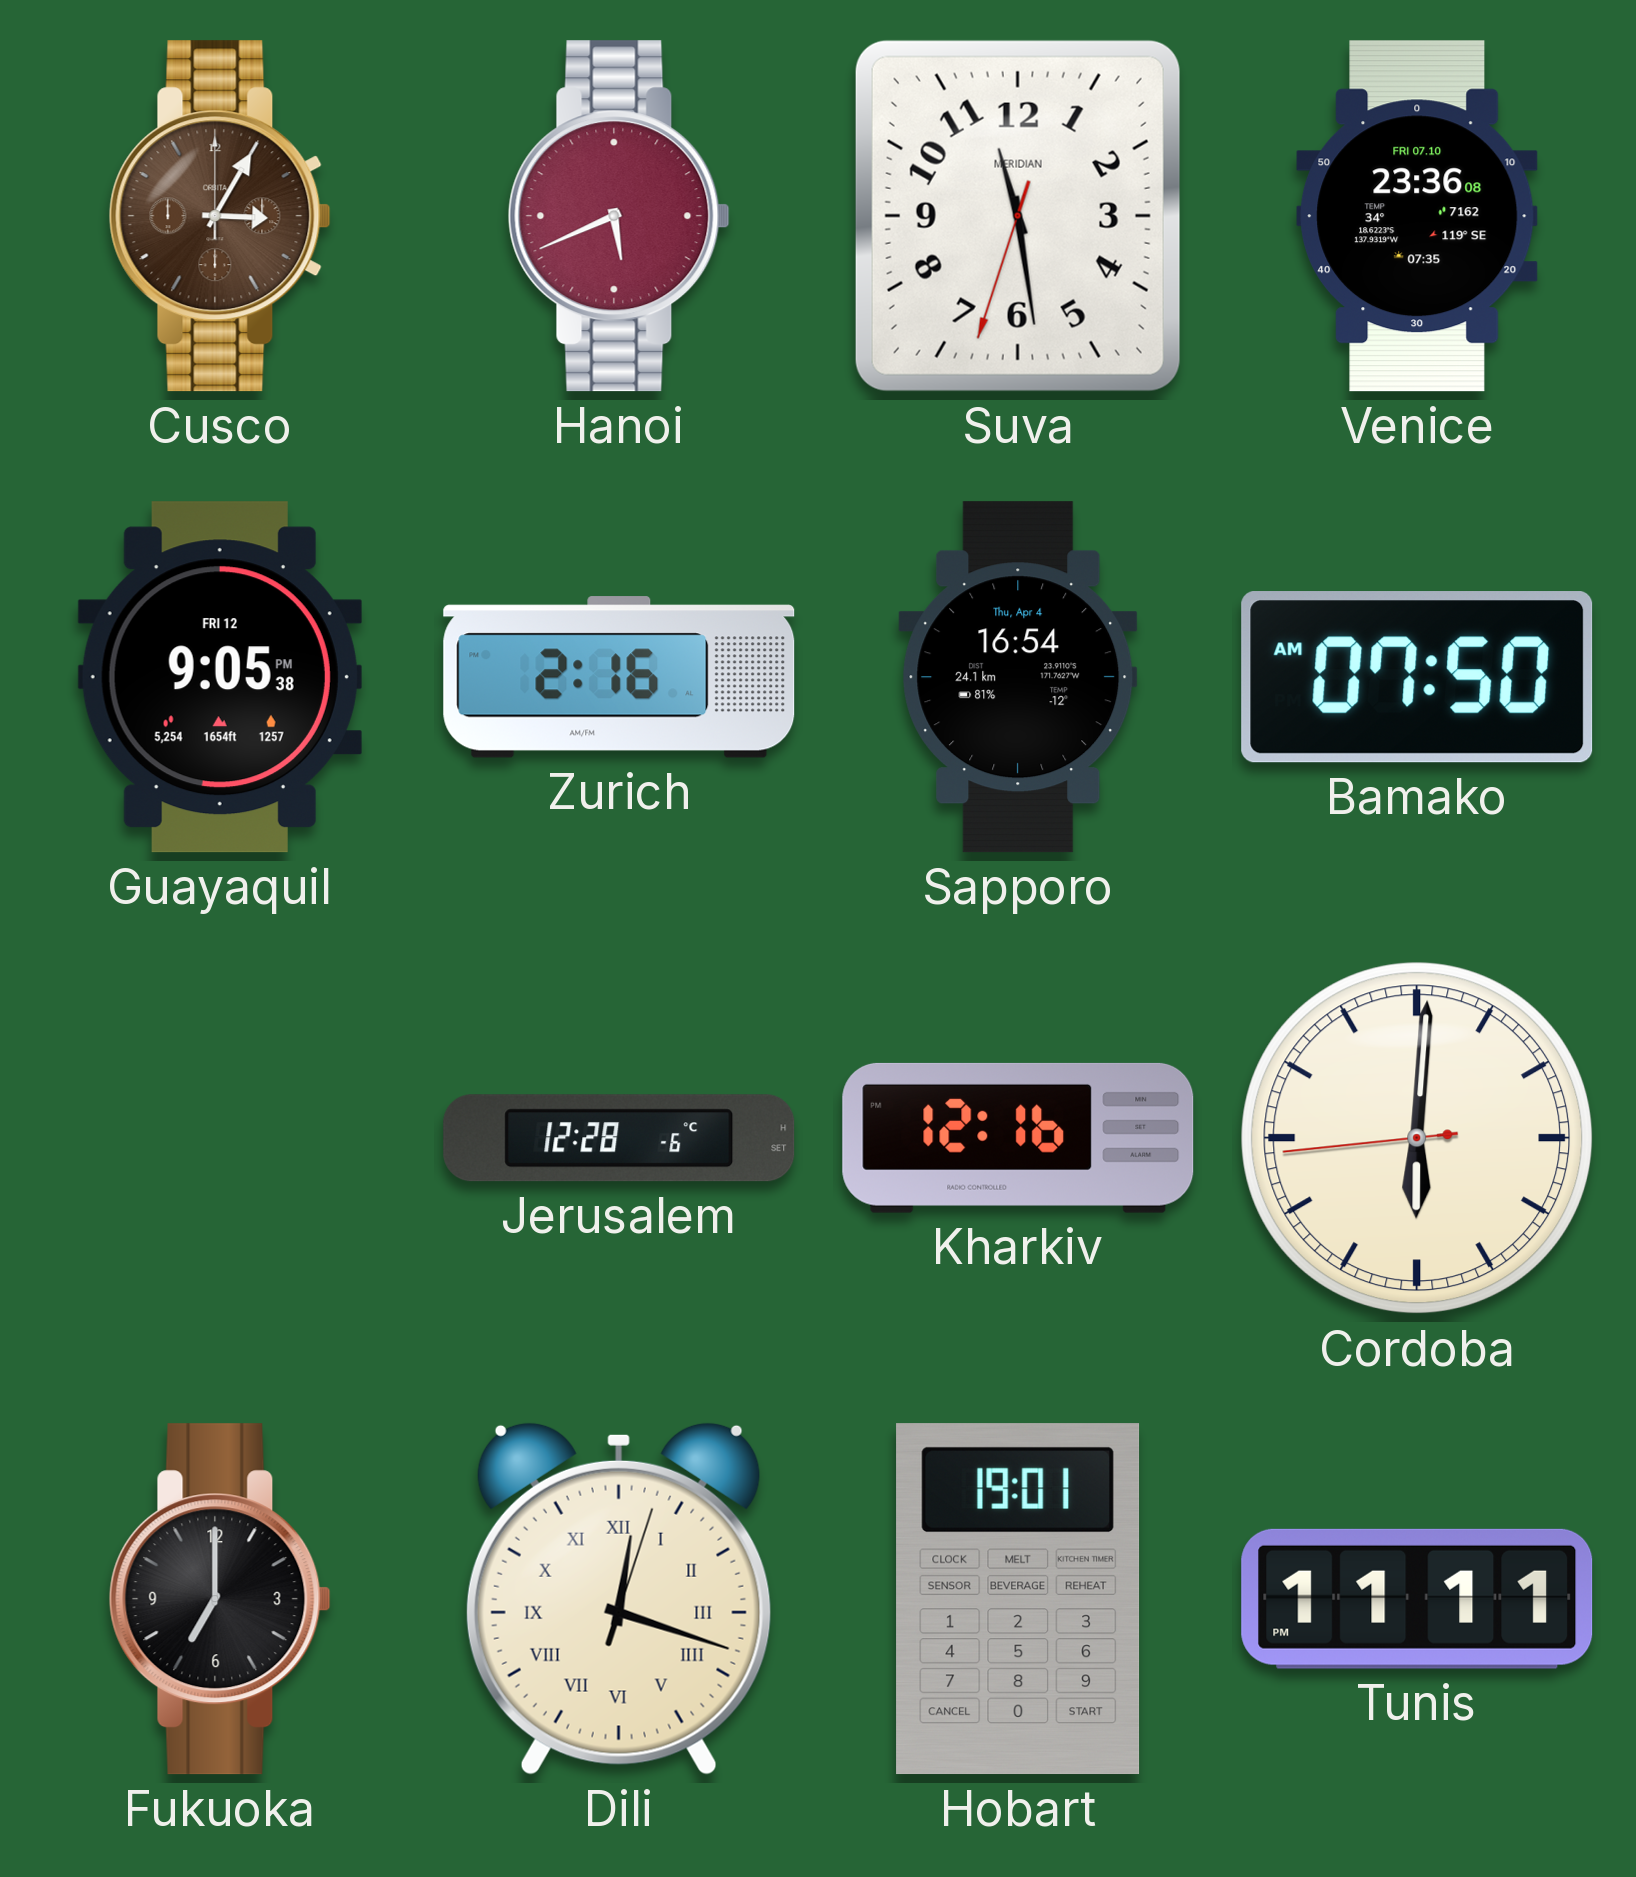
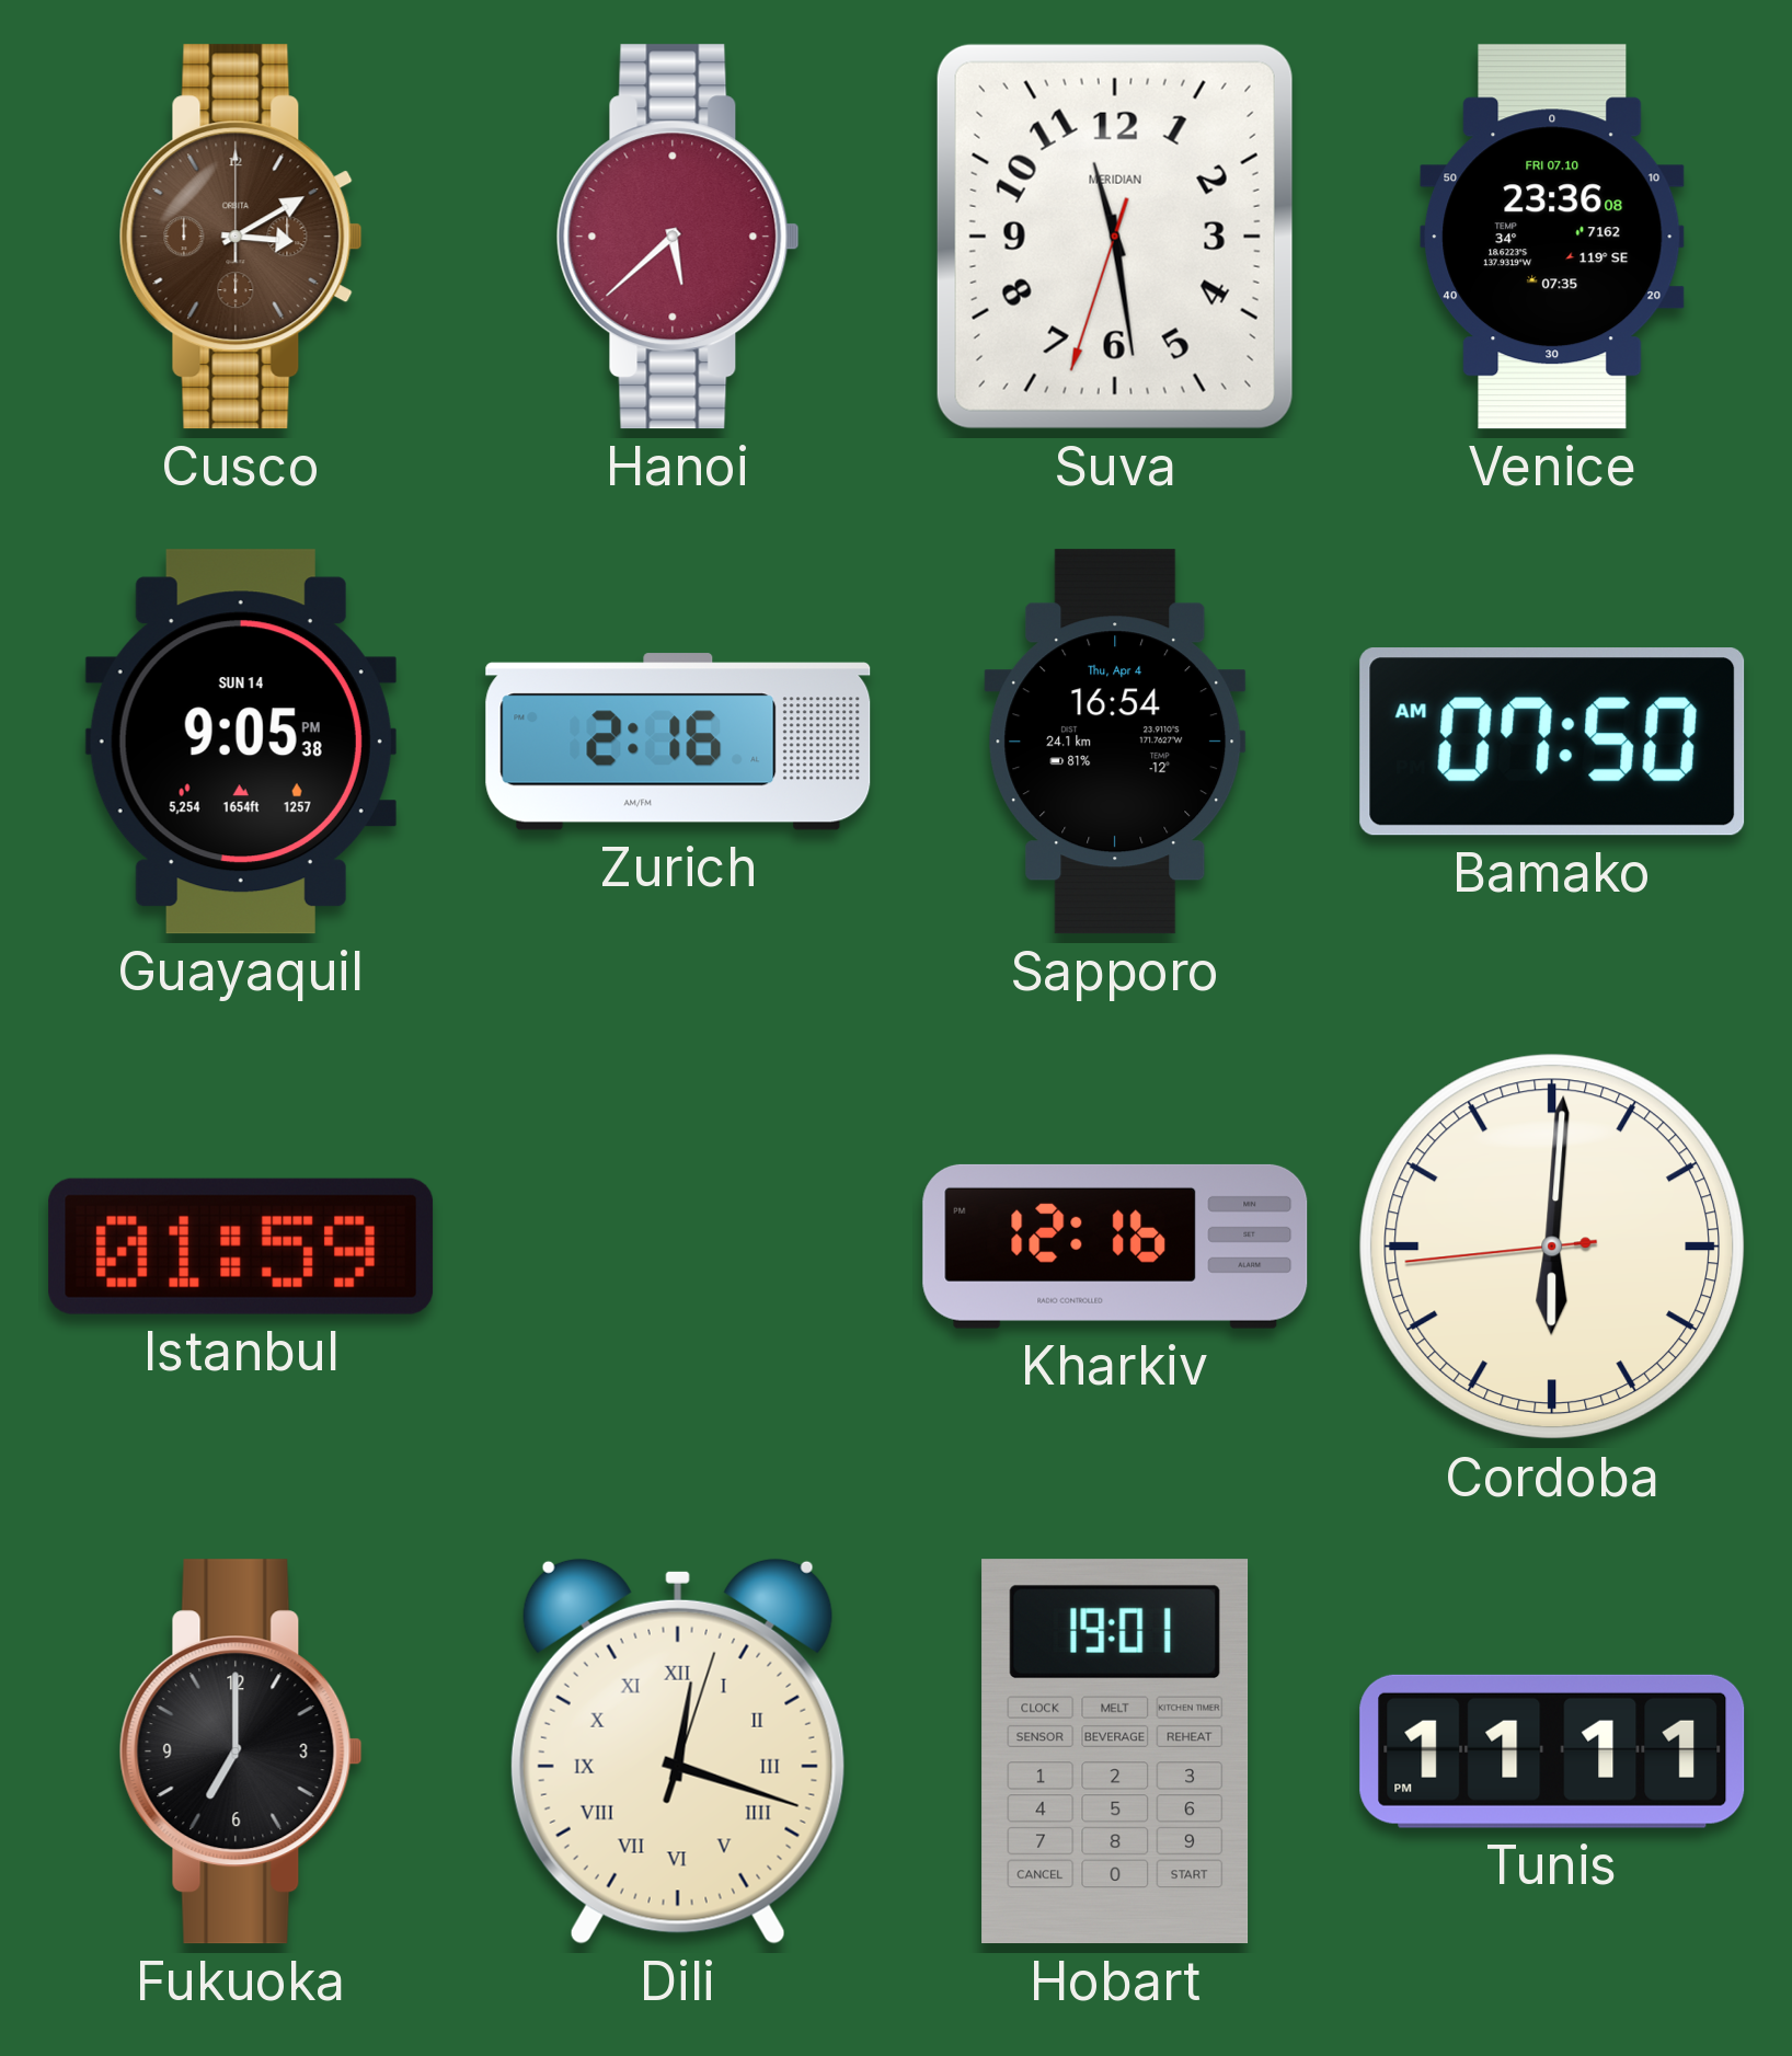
Cusco: 3:05 -> 3:10
Hanoi: 5:41 -> 5:38
Guayaquil date: FRI 12 -> SUN 14
Istanbul: none -> 01:59
Jerusalem: 12:28 -> none
